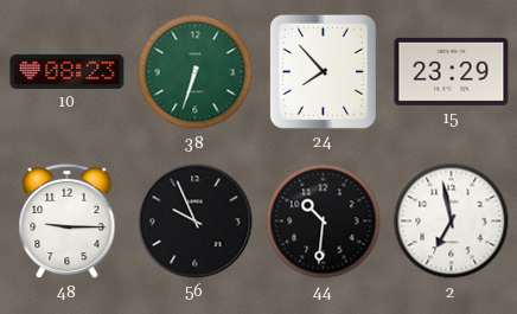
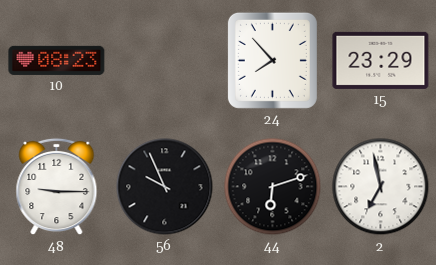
38: 6:33 -> none
44: 10:31 -> 6:12
